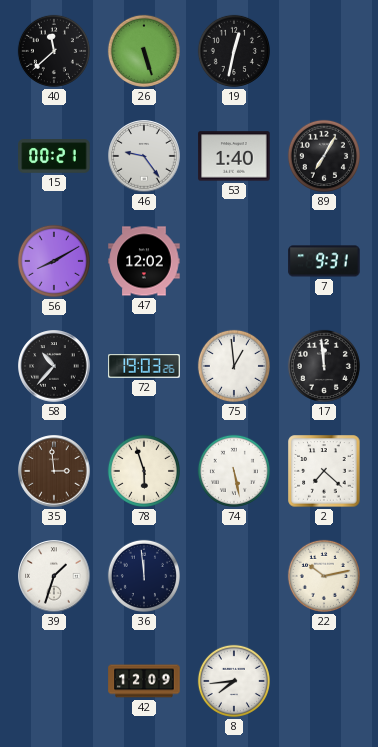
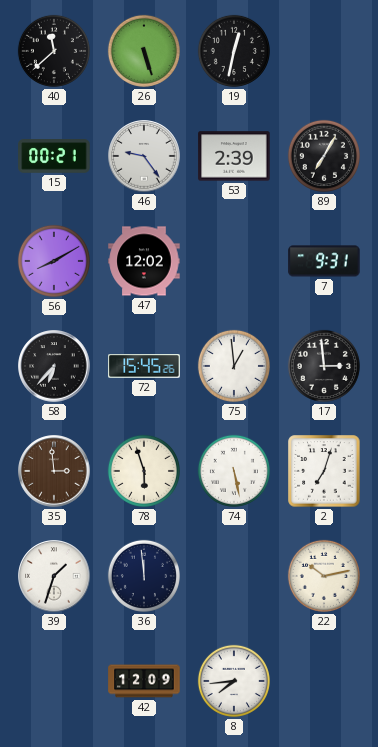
53: 1:40 -> 2:39
58: 10:37 -> 6:37
72: 19:03 -> 15:45
17: 11:59 -> 2:59
2: 7:22 -> 7:03
